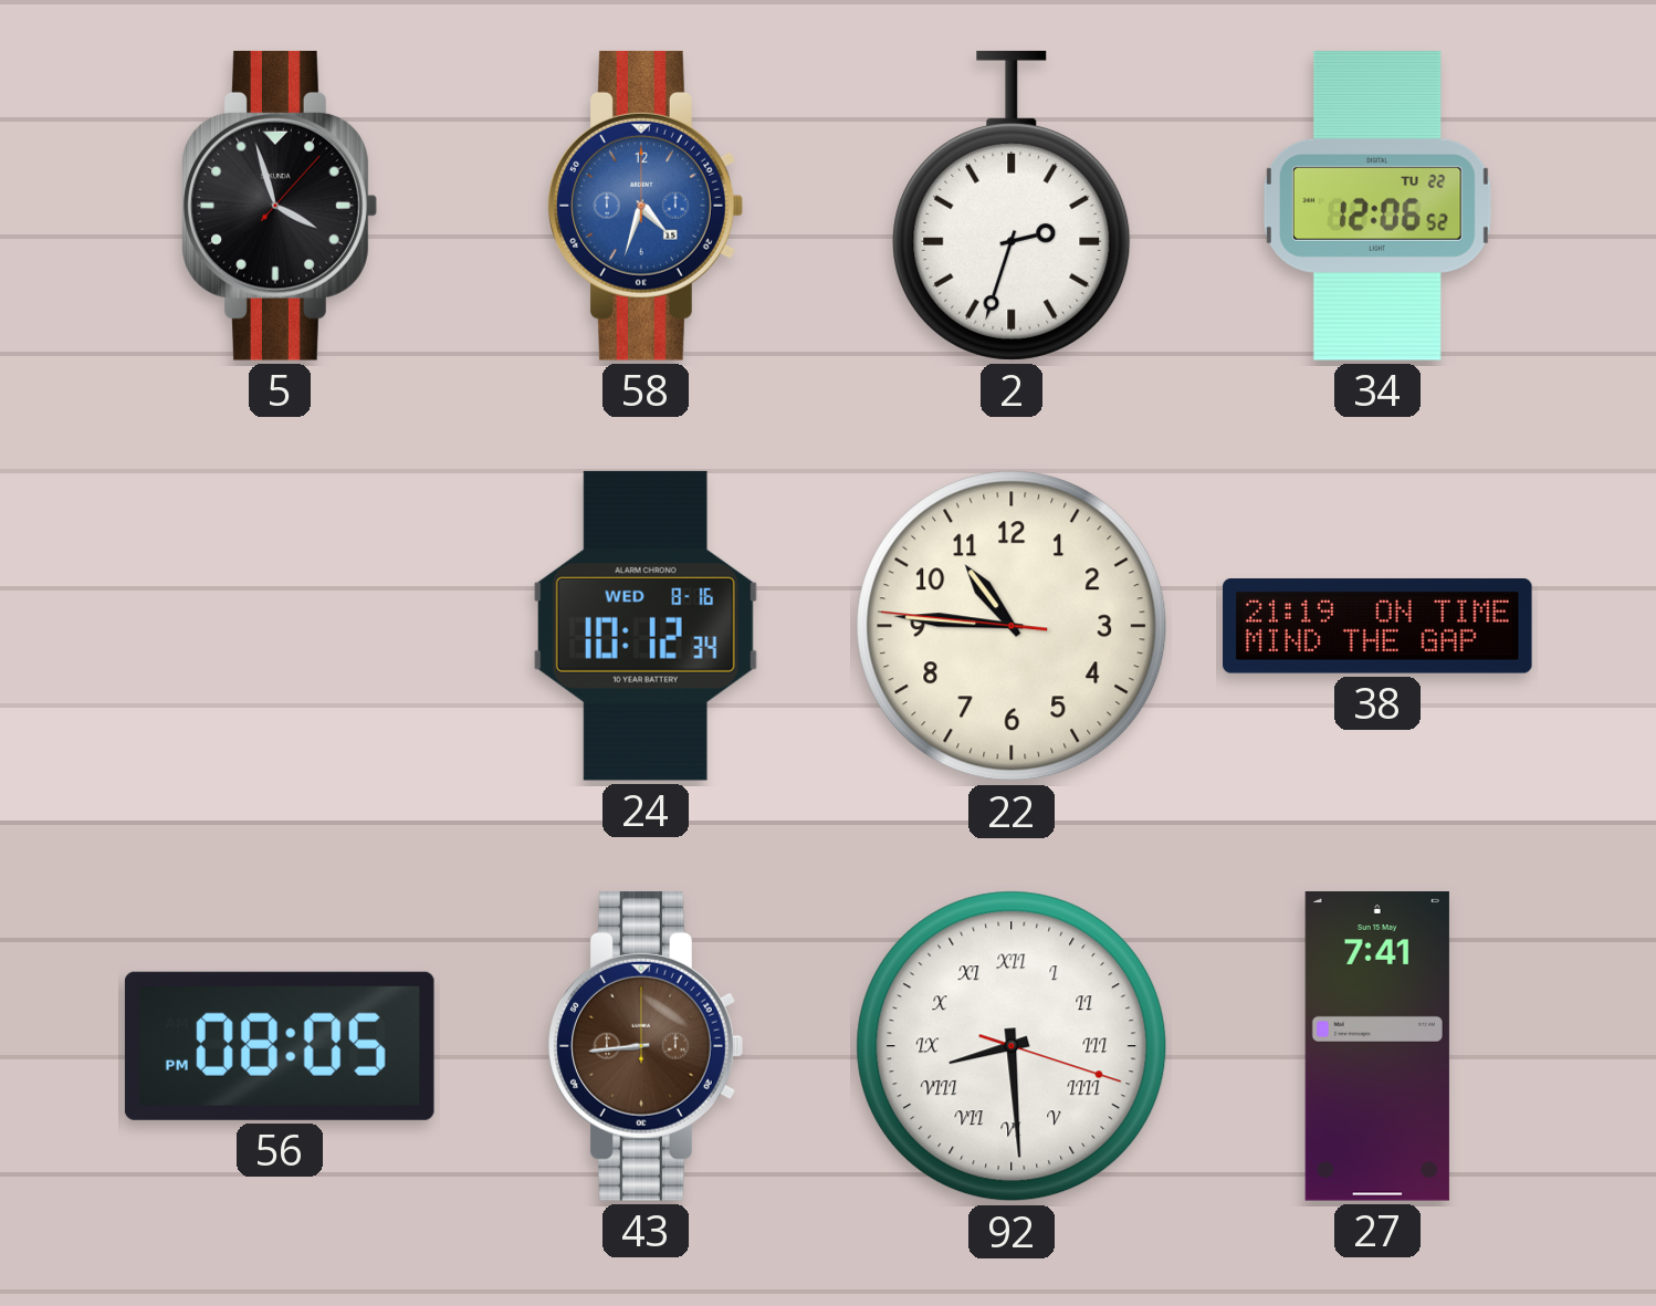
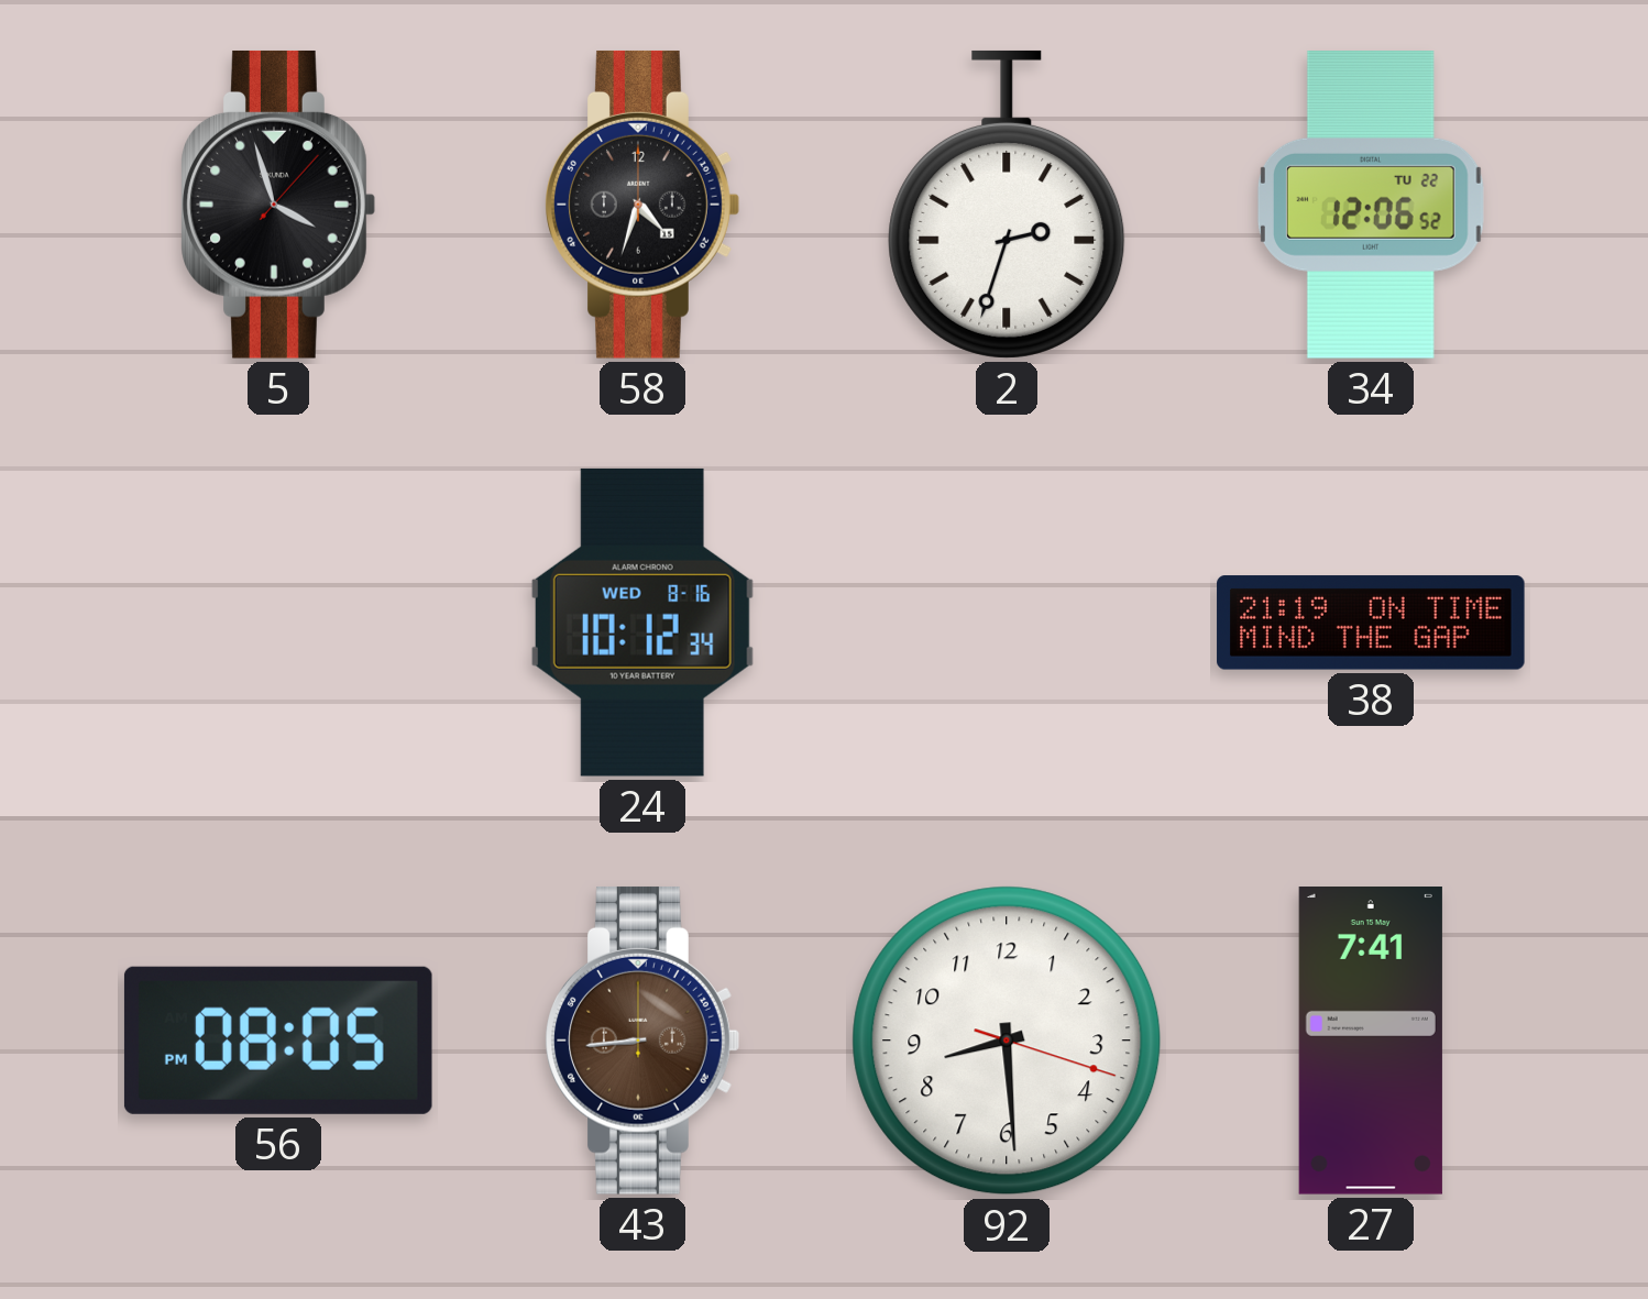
58 dial: blue -> black
22: 10:45 -> none
92 numerals: Roman -> Arabic
